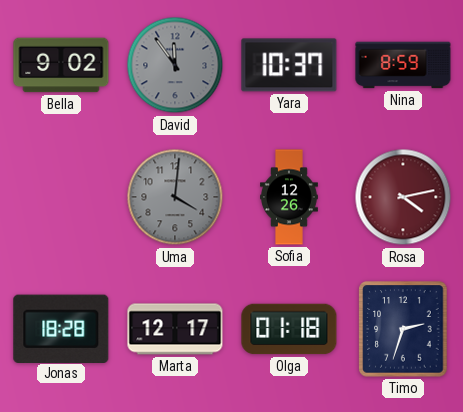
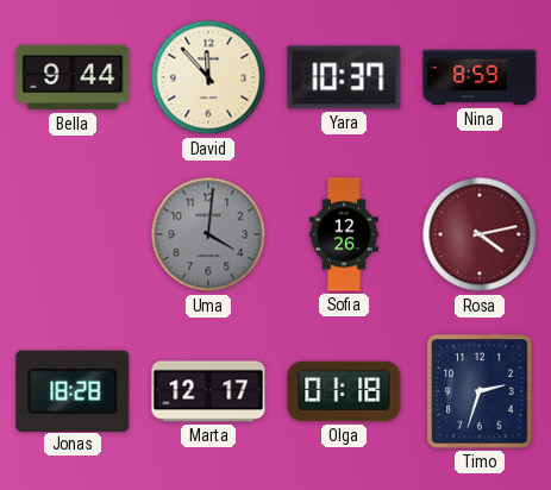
Bella: 9:02 -> 9:44
David: 11:54 -> 11:53
David dial: grey -> cream
